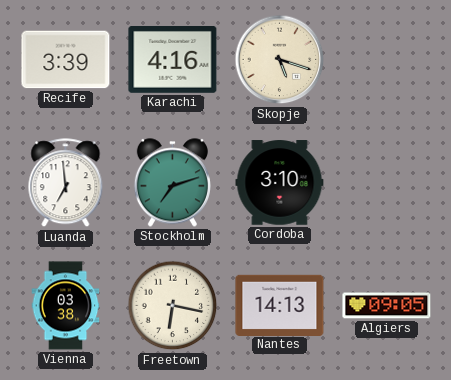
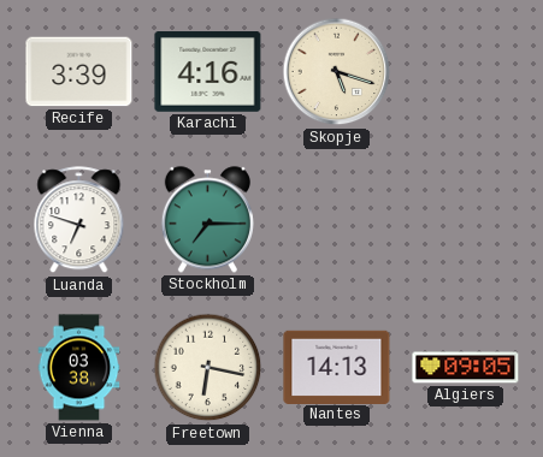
Luanda: 6:59 -> 6:48
Stockholm: 7:12 -> 7:15
Cordoba: 3:10 -> none
